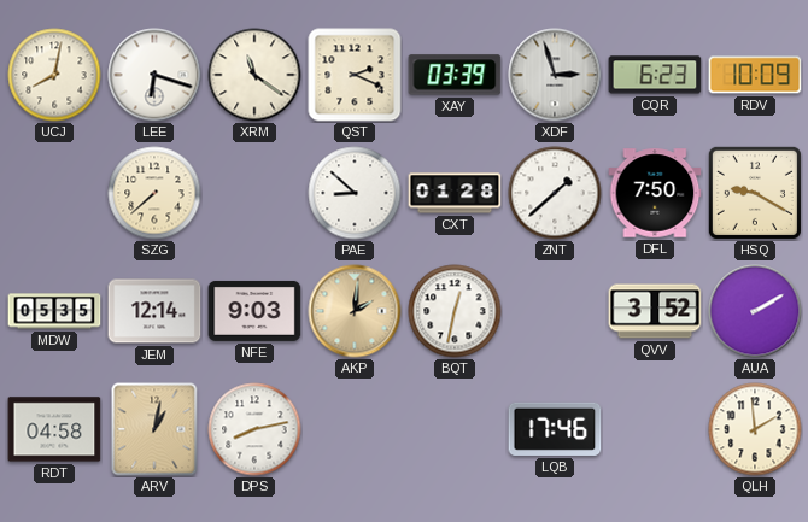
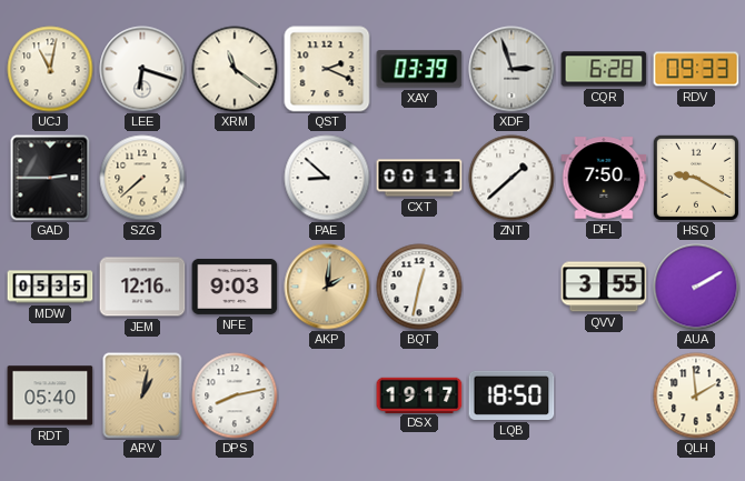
UCJ: 8:02 -> 11:02
CQR: 6:23 -> 6:28
RDV: 10:09 -> 09:33
GAD: none -> 2:45
CXT: 01:28 -> 00:11
JEM: 12:14 -> 12:16
QVV: 3:52 -> 3:55
RDT: 04:58 -> 05:40
DSX: none -> 19:17
LQB: 17:46 -> 18:50
